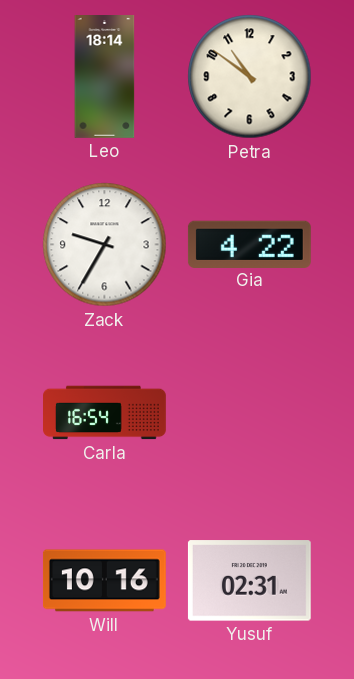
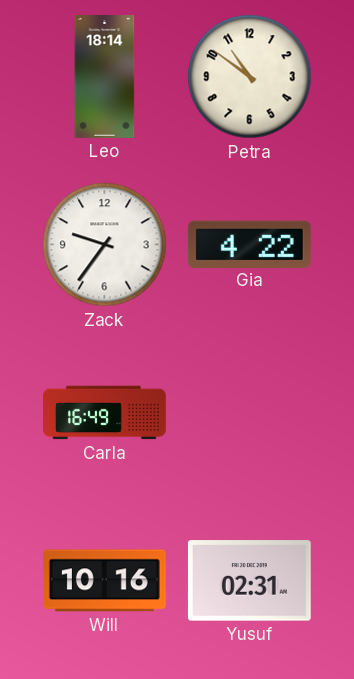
Zack: 9:35 -> 9:36
Carla: 16:54 -> 16:49
